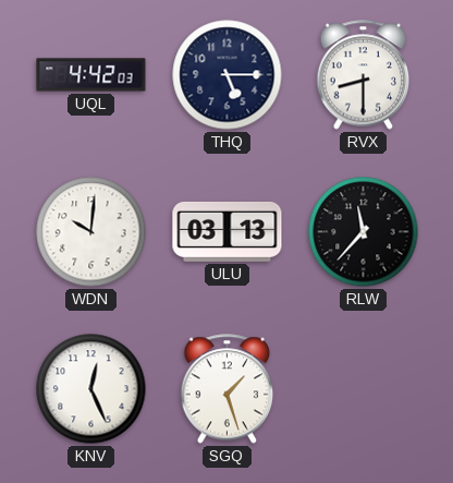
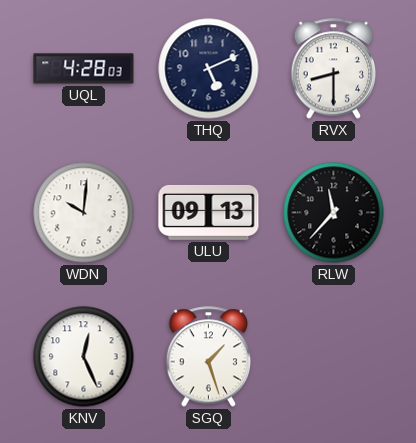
UQL: 4:42 -> 4:28
THQ: 5:15 -> 5:11
ULU: 03:13 -> 09:13
